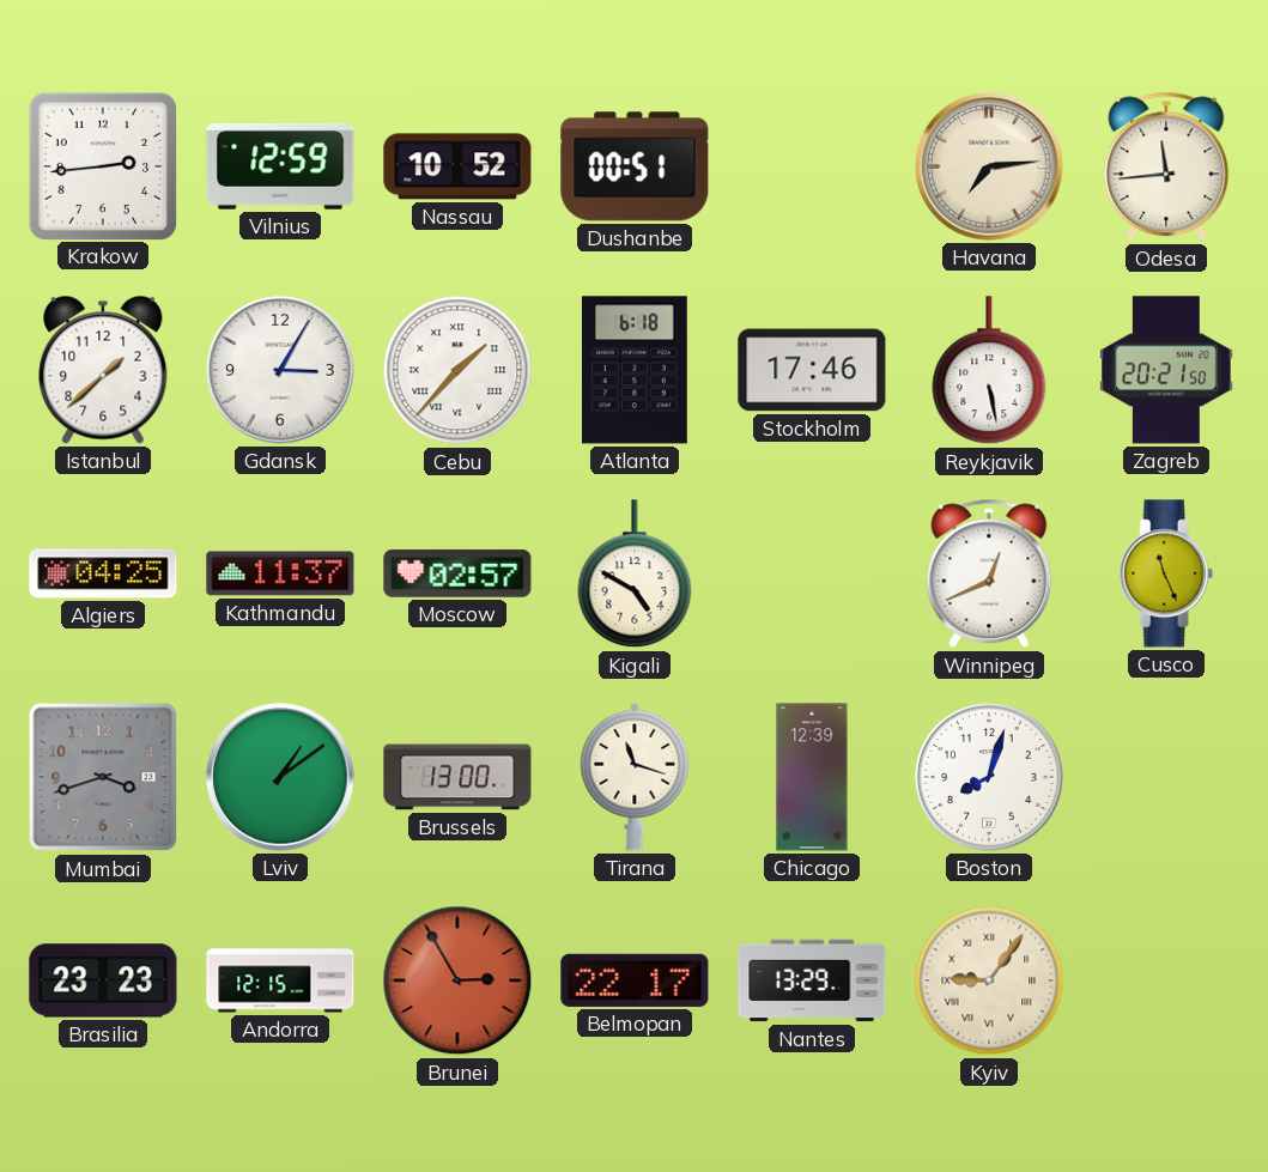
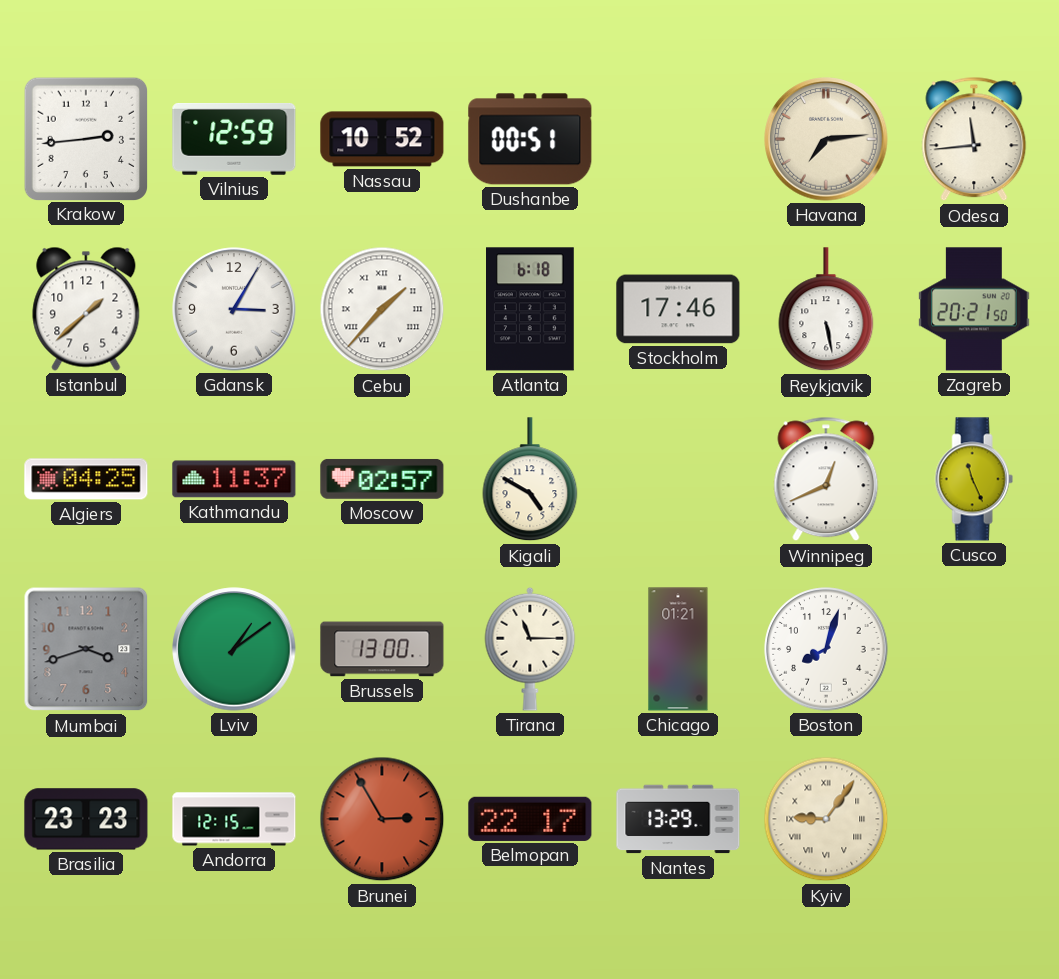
Tirana: 11:18 -> 11:15
Chicago: 12:39 -> 01:21
